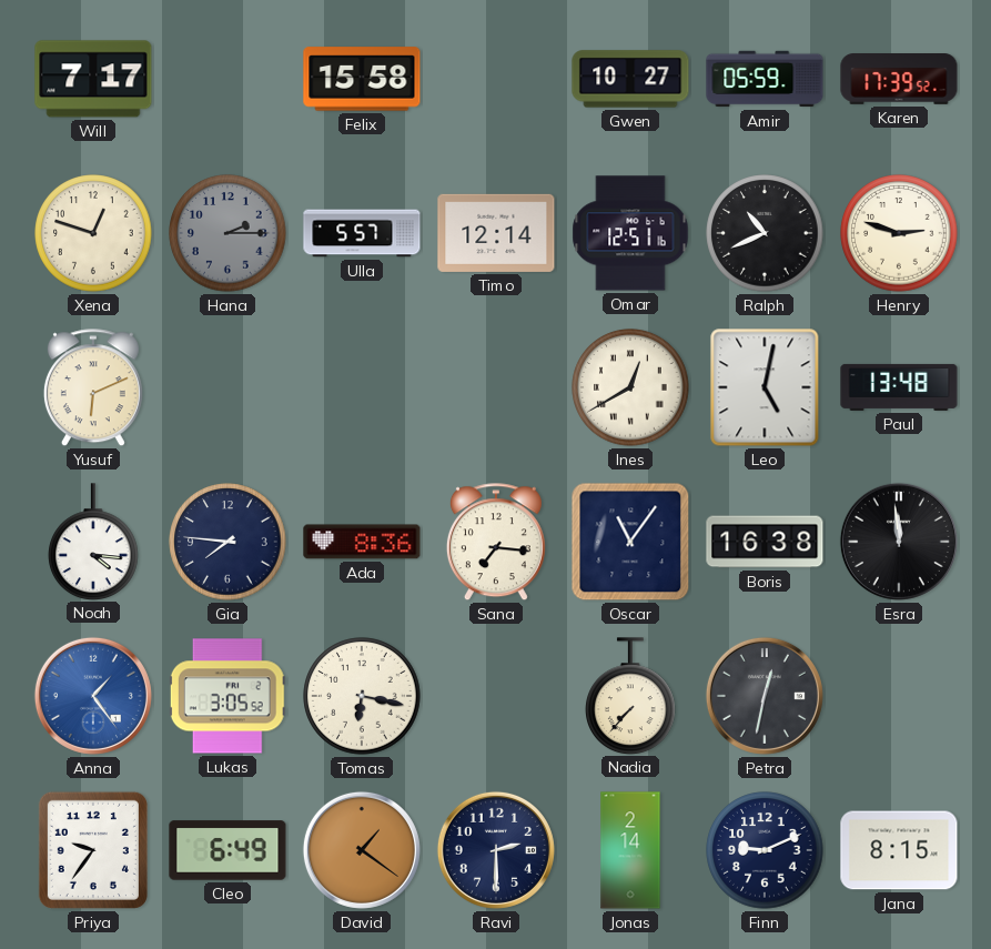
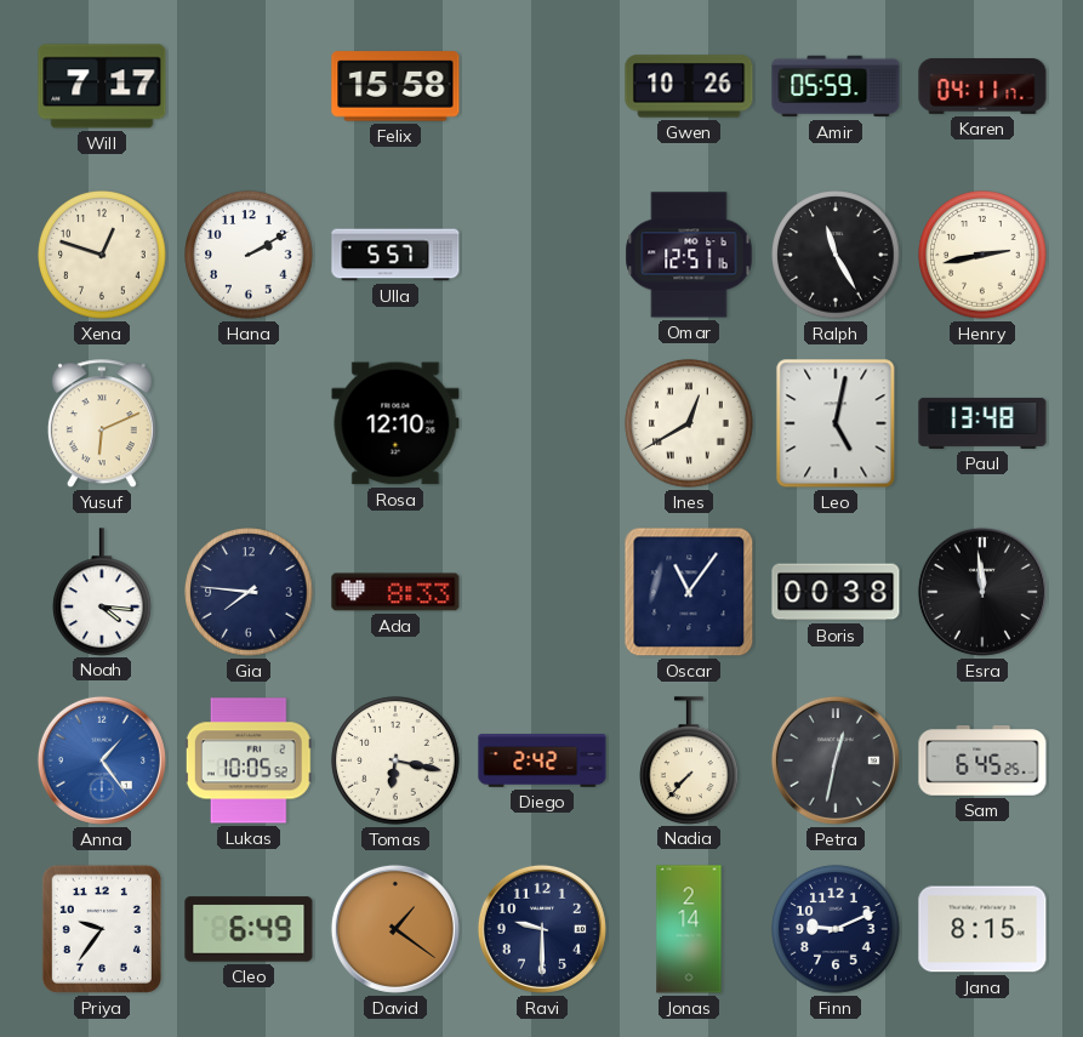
Gwen: 10:27 -> 10:26
Karen: 17:39 -> 04:11
Hana: 2:15 -> 2:10
Hana dial: grey -> white
Timo: 12:14 -> none
Ralph: 10:41 -> 11:25
Henry: 2:48 -> 2:43
Rosa: none -> 12:10
Ada: 8:36 -> 8:33
Sana: 7:16 -> none
Boris: 16:38 -> 00:38
Lukas: 3:05 -> 10:05
Diego: none -> 2:42
Sam: none -> 6:45
Ravi: 2:30 -> 9:30
